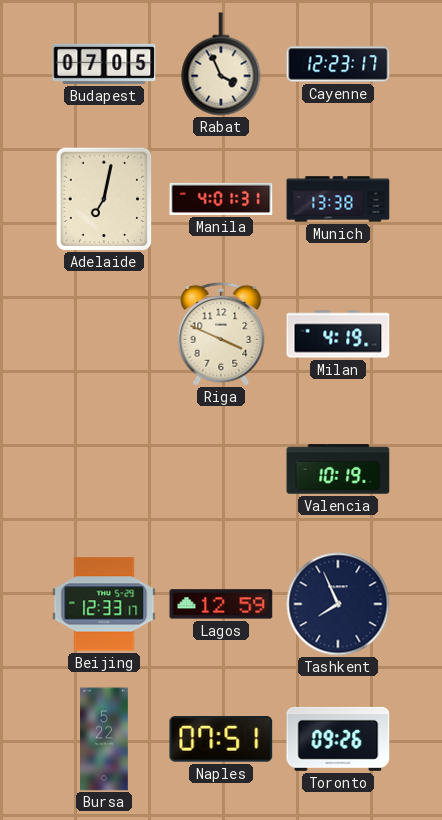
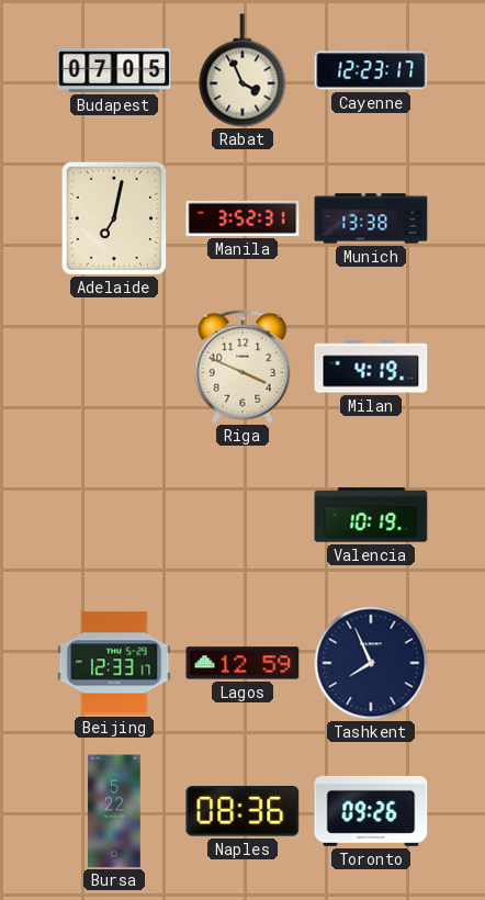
Manila: 4:01 -> 3:52
Naples: 07:51 -> 08:36
